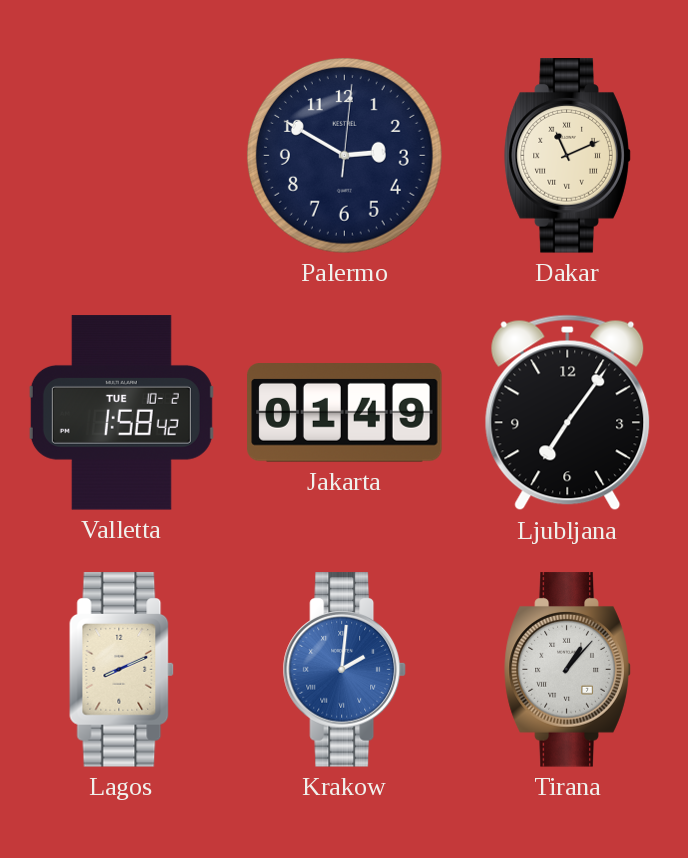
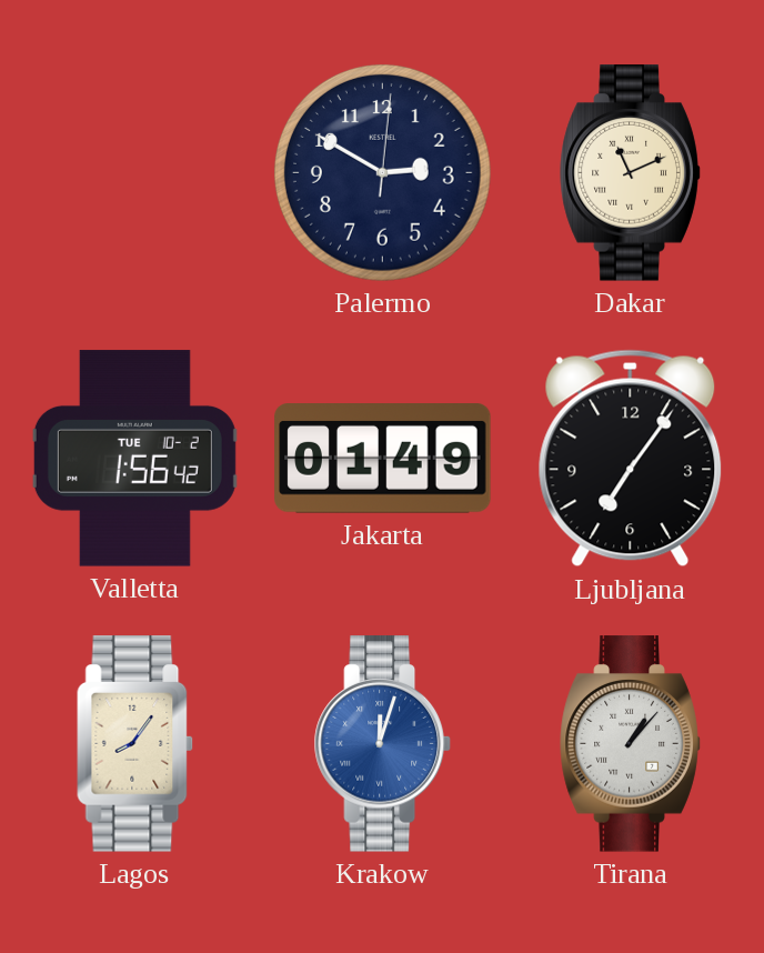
Valletta: 1:58 -> 1:56
Lagos: 8:11 -> 8:06
Krakow: 2:01 -> 12:03
